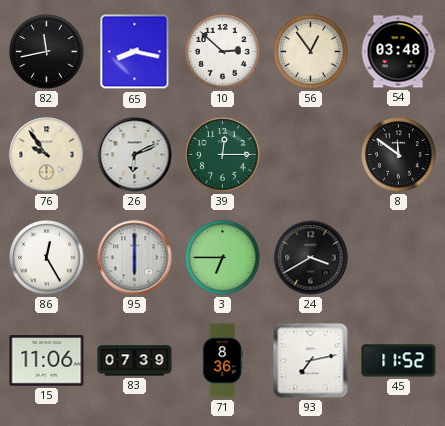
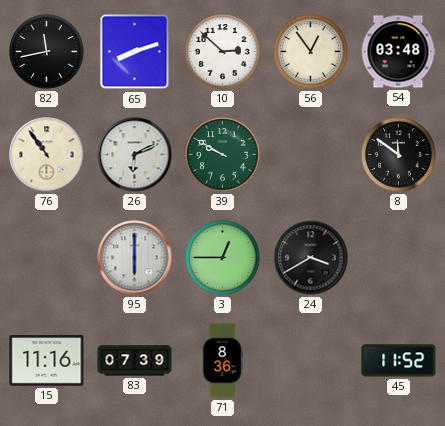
65: 8:17 -> 8:12
76: 9:54 -> 10:54
39: 12:15 -> 9:50
86: 12:25 -> none
3: 6:45 -> 12:45
15: 11:06 -> 11:16
93: 7:13 -> none
